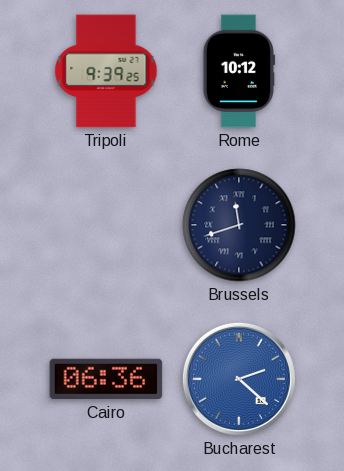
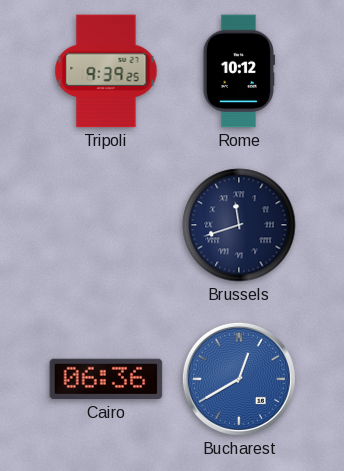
Bucharest: 2:22 -> 12:40
